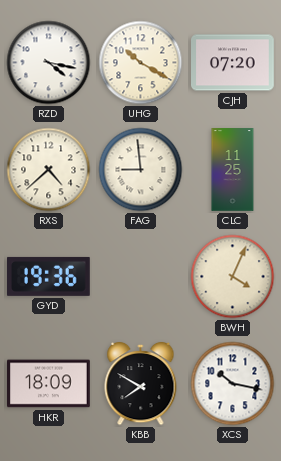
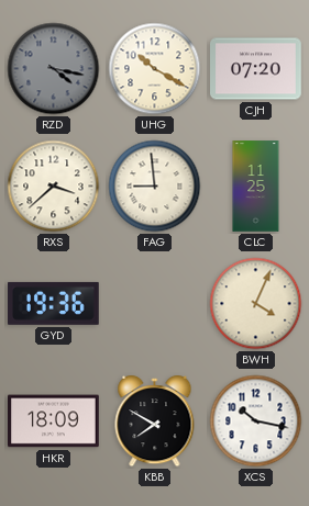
RZD dial: white -> grey
RXS: 4:38 -> 3:38
